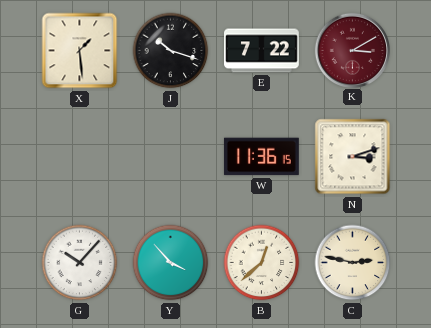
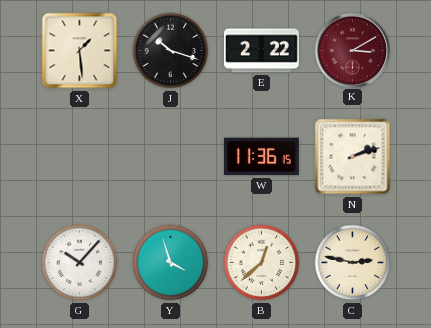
E: 7:22 -> 2:22
N: 3:12 -> 2:12
Y: 3:53 -> 3:57
